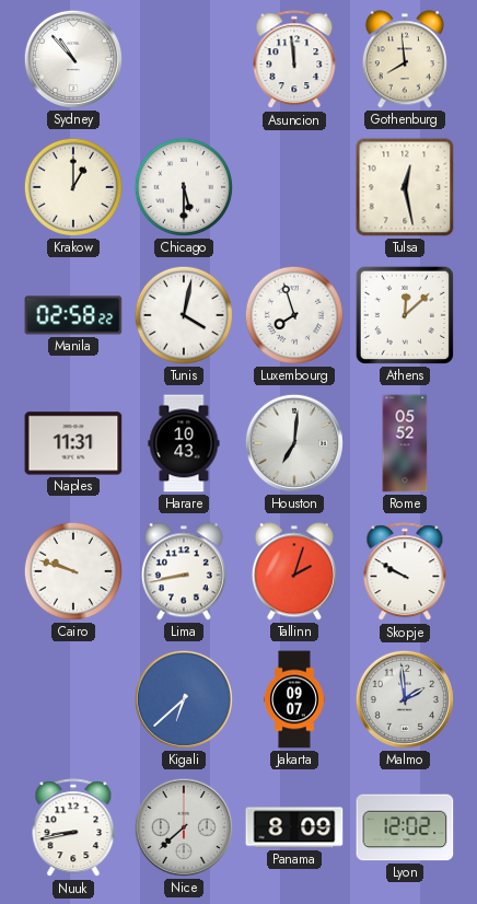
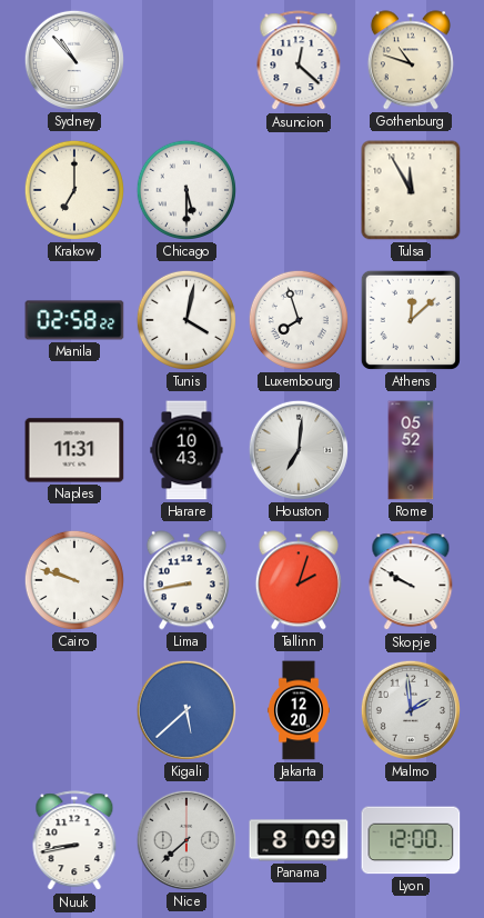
Asuncion: 11:59 -> 12:22
Gothenburg: 7:59 -> 10:48
Krakow: 1:00 -> 7:00
Tulsa: 12:28 -> 11:55
Kigali: 6:38 -> 5:38
Jakarta: 09:07 -> 12:20
Lyon: 12:02 -> 12:00
